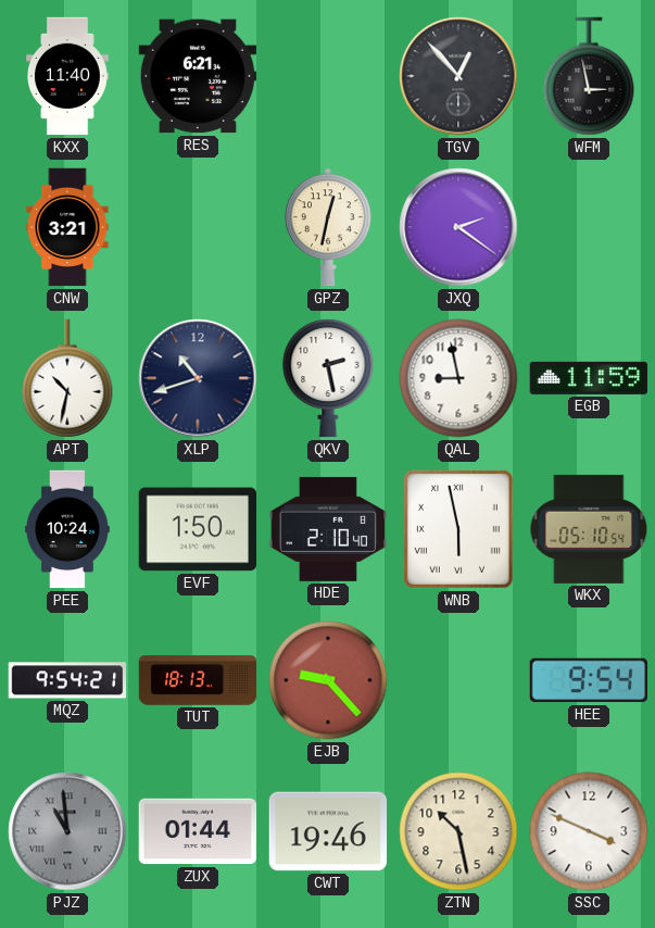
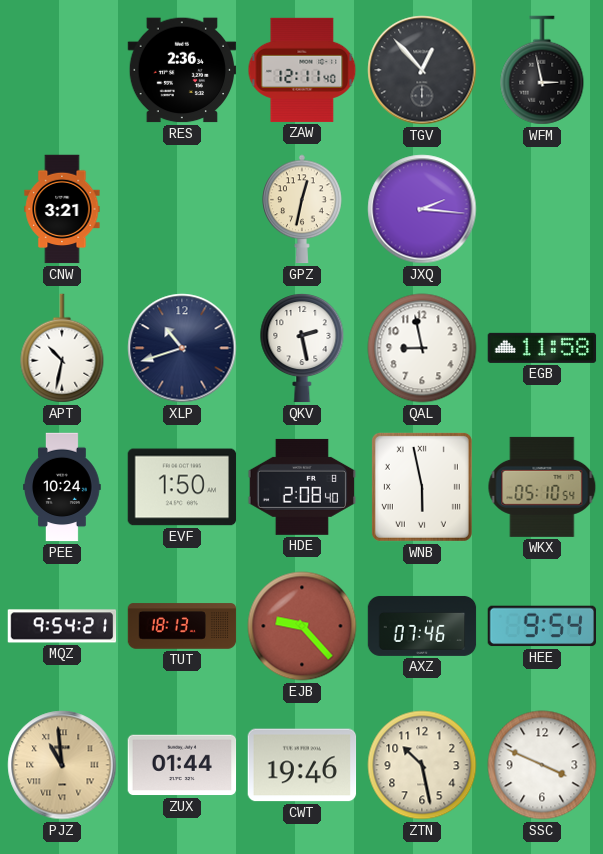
KXX: 11:40 -> none
RES: 6:21 -> 2:36
ZAW: none -> 12:11
JXQ: 2:21 -> 2:16
EGB: 11:59 -> 11:58
HDE: 2:10 -> 2:08
AXZ: none -> 07:46
PJZ dial: grey -> champagne
